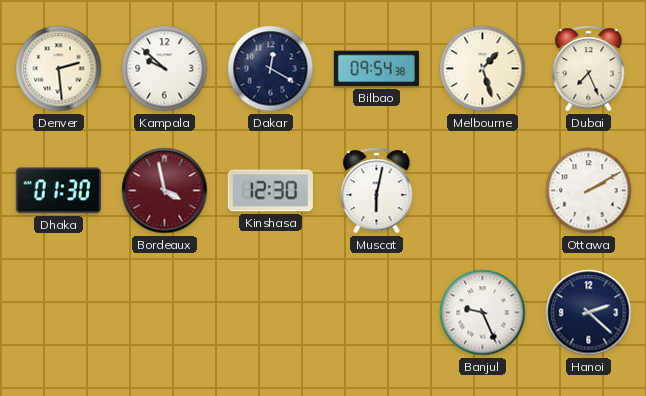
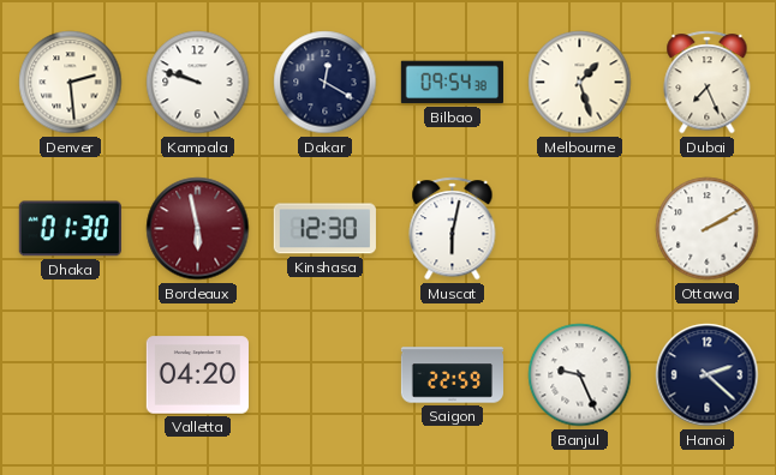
Kampala: 9:52 -> 9:48
Bordeaux: 3:58 -> 5:58
Valletta: none -> 04:20
Saigon: none -> 22:59
